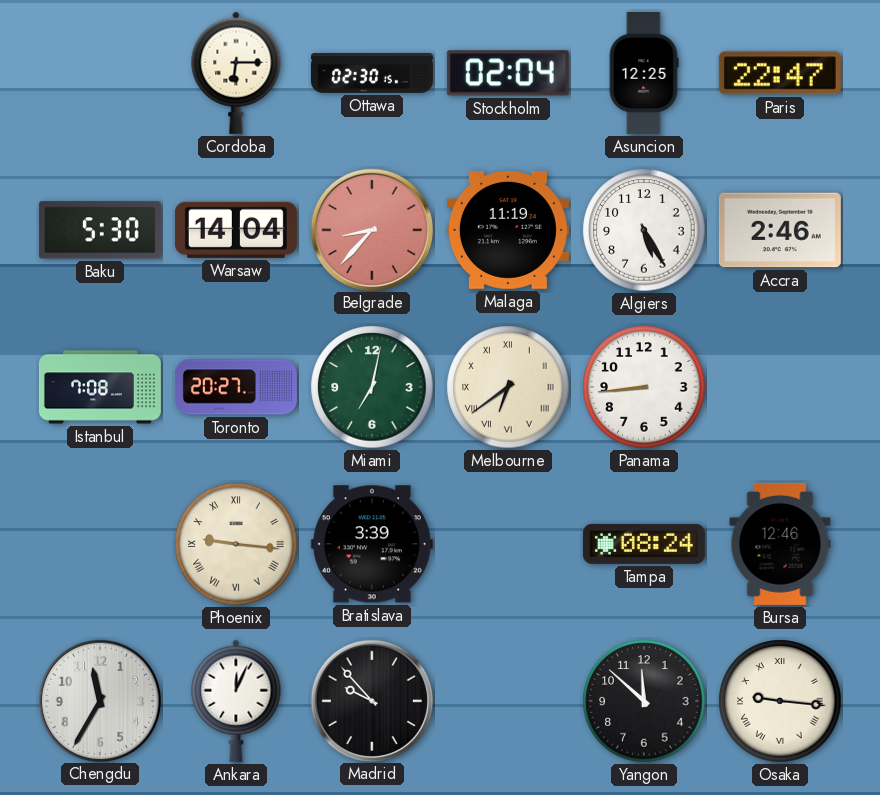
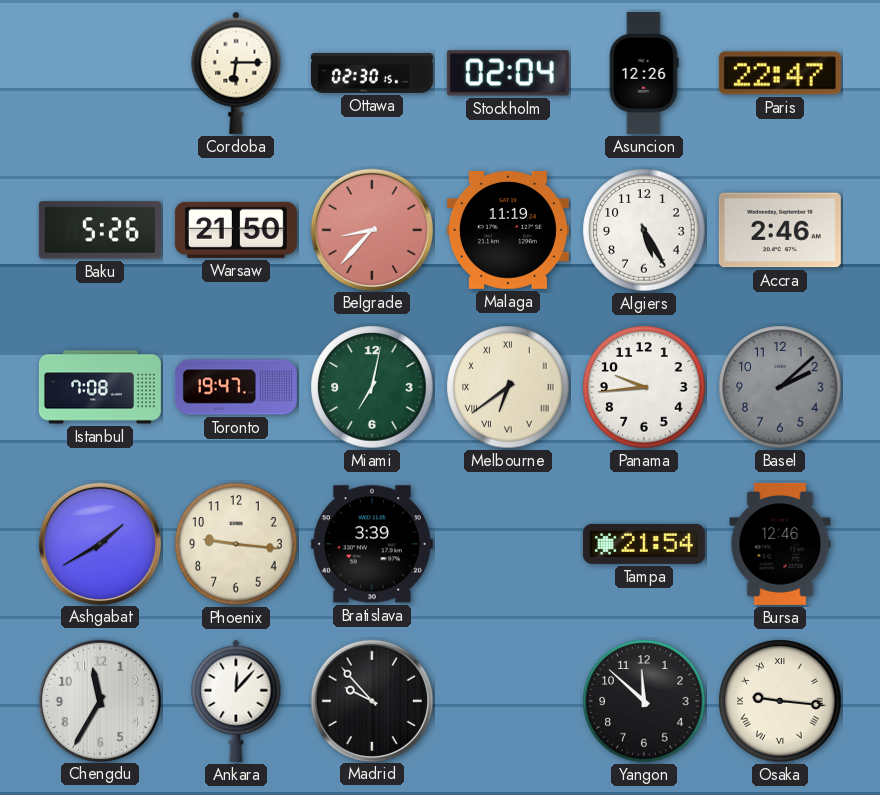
Asuncion: 12:25 -> 12:26
Baku: 5:30 -> 5:26
Warsaw: 14:04 -> 21:50
Toronto: 20:27 -> 19:47
Panama: 8:44 -> 9:44
Basel: none -> 2:08
Ashgabat: none -> 1:40
Phoenix numerals: Roman -> Arabic
Tampa: 08:24 -> 21:54
Ankara: 12:04 -> 12:07
